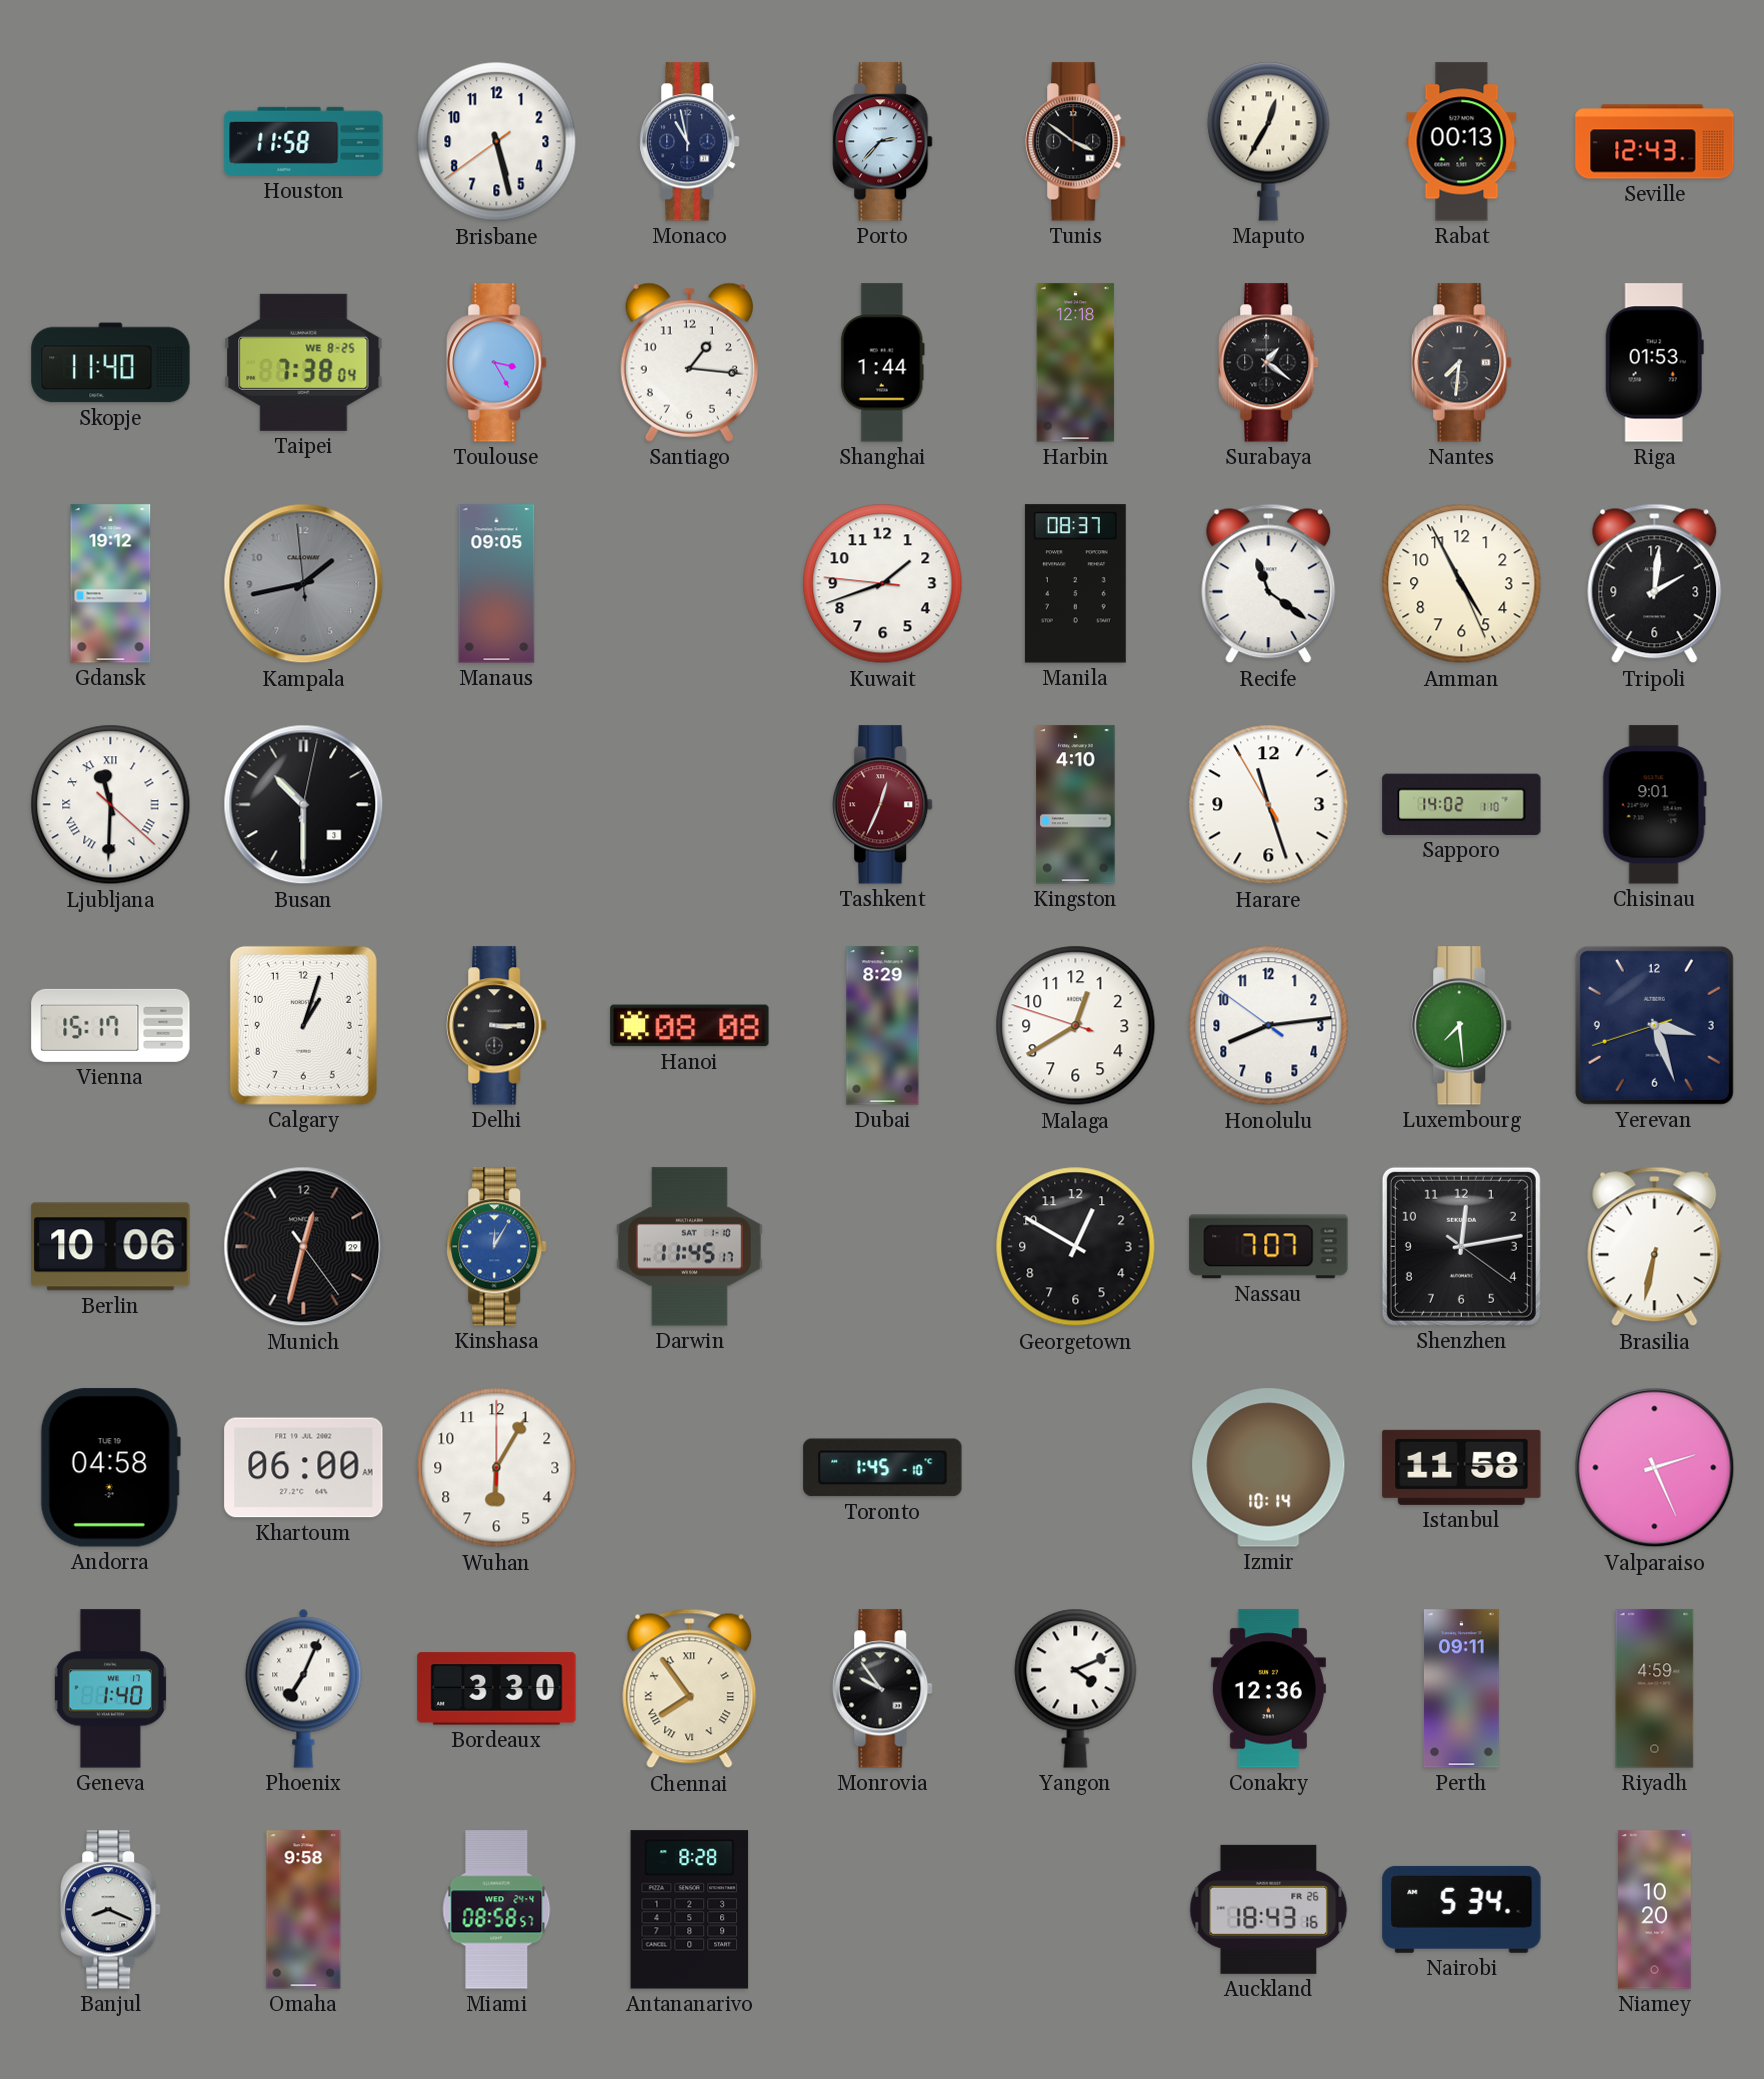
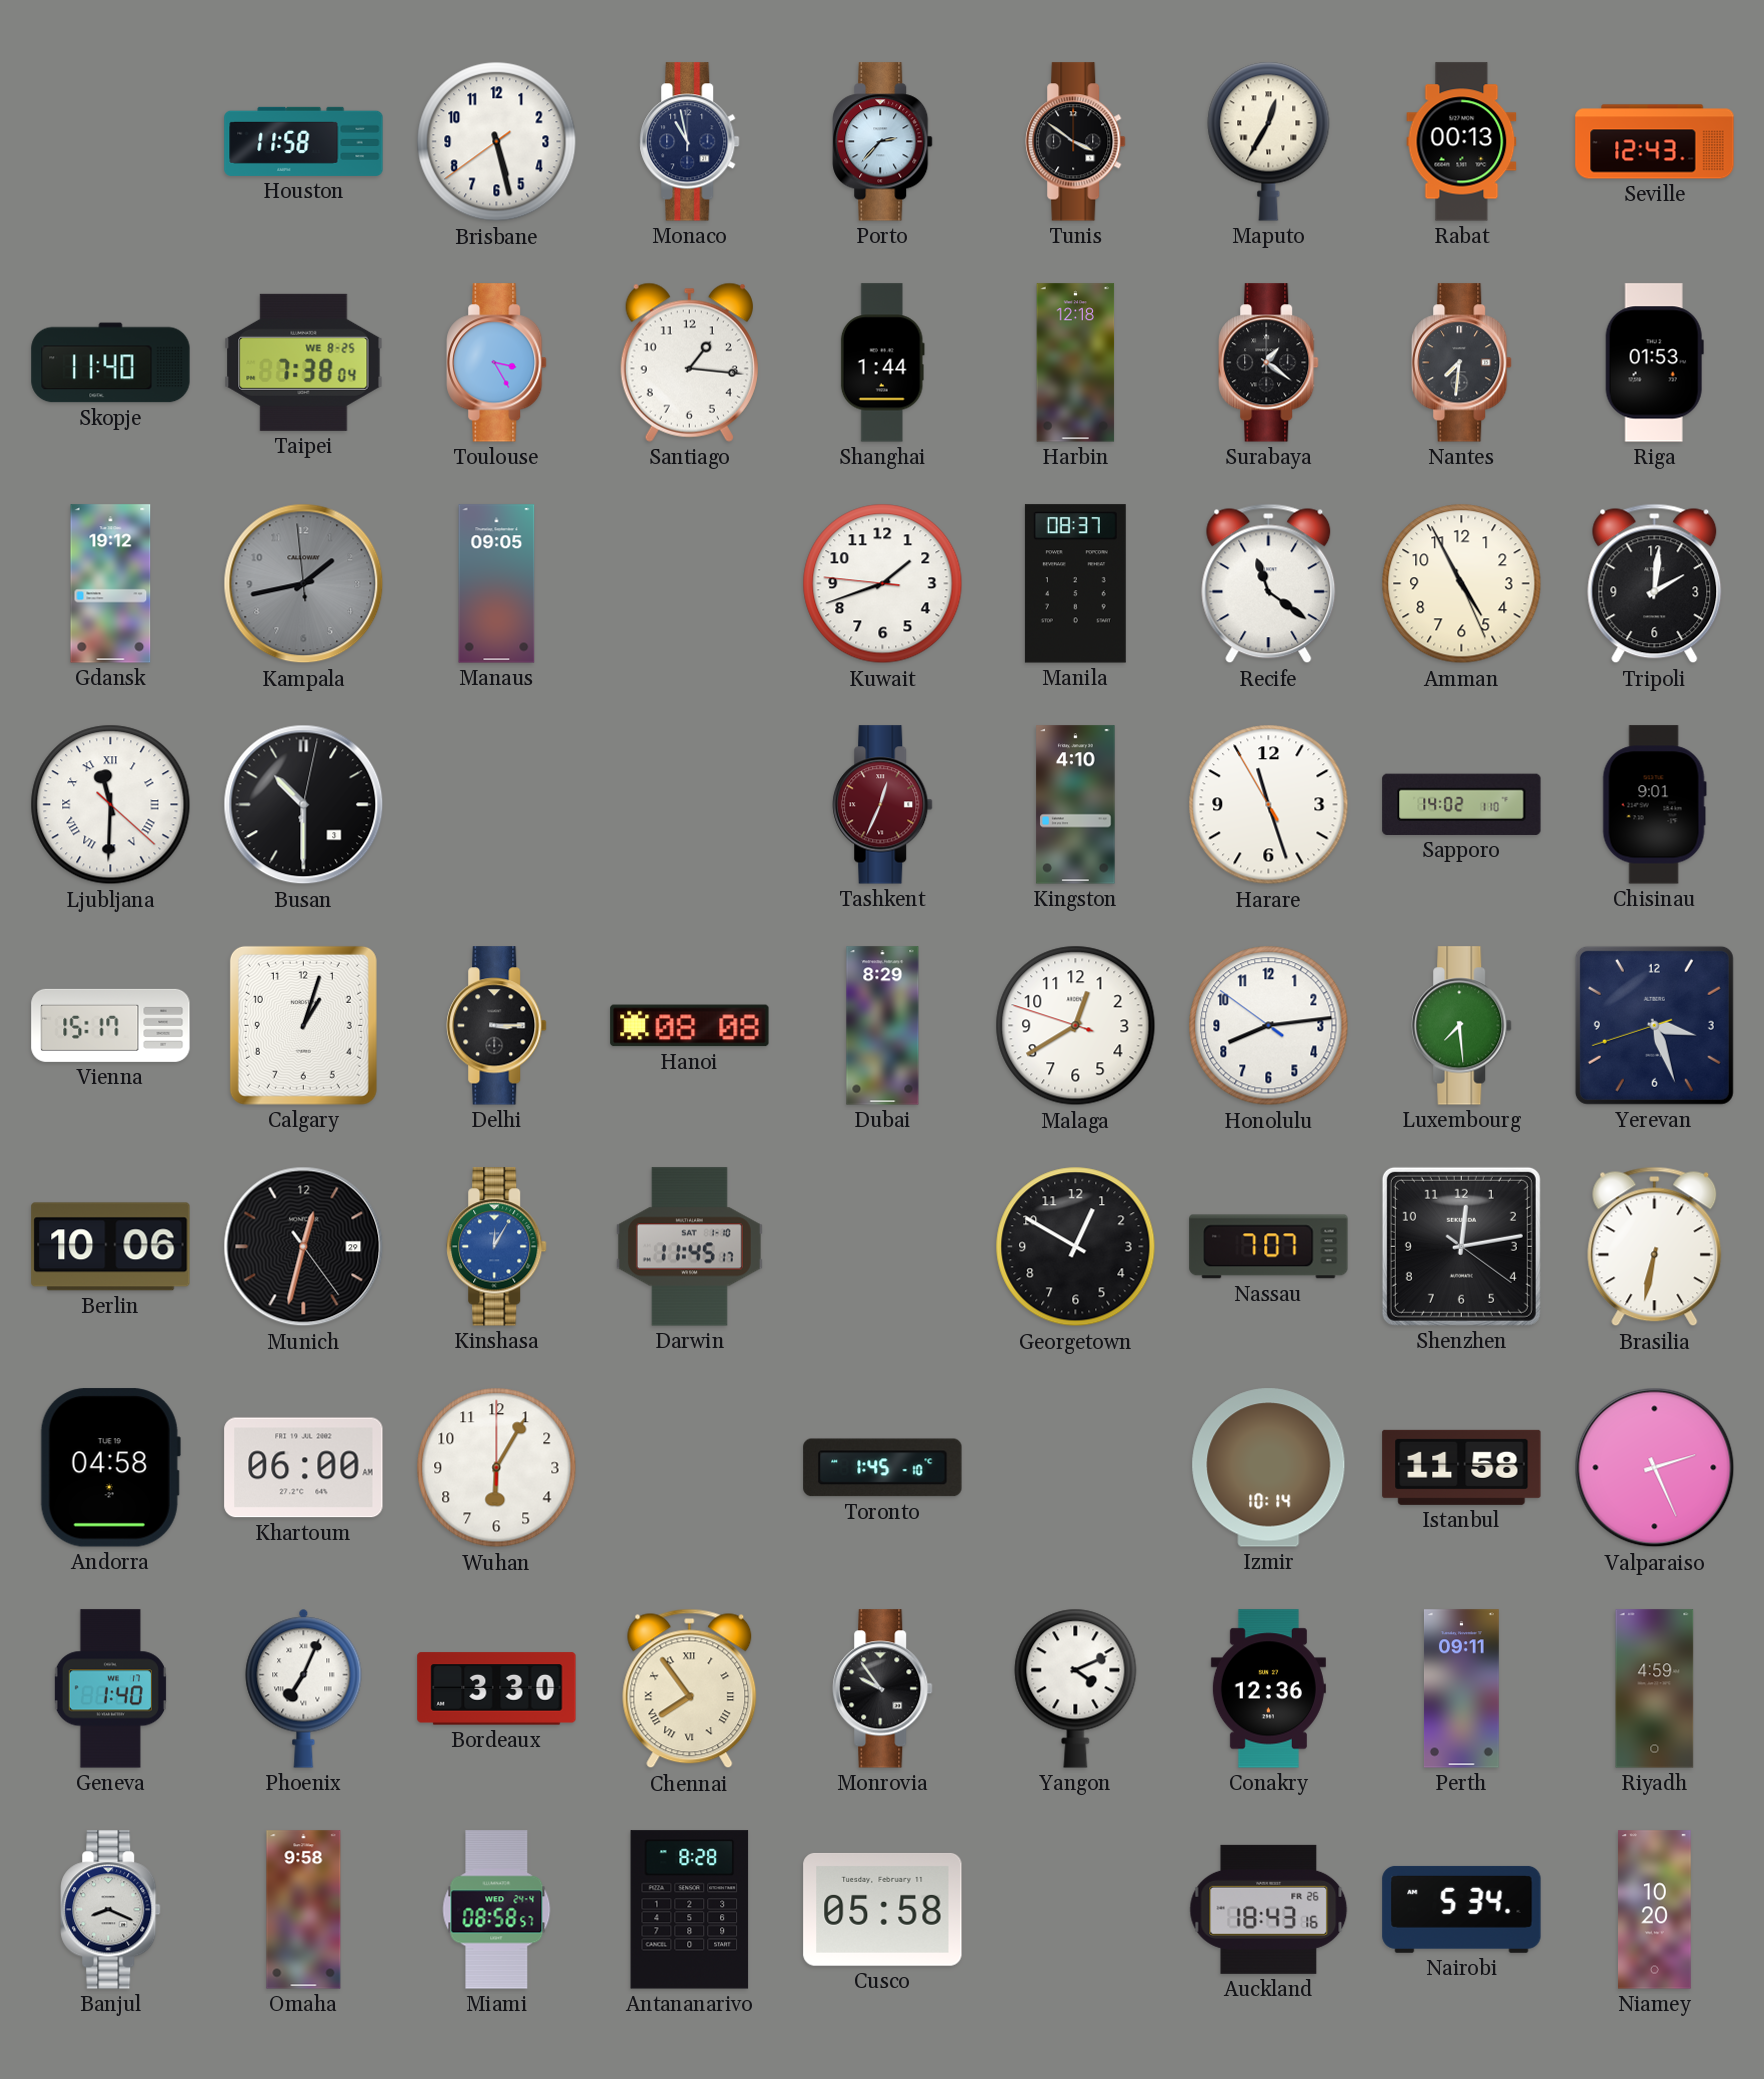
Cusco: none -> 05:58
